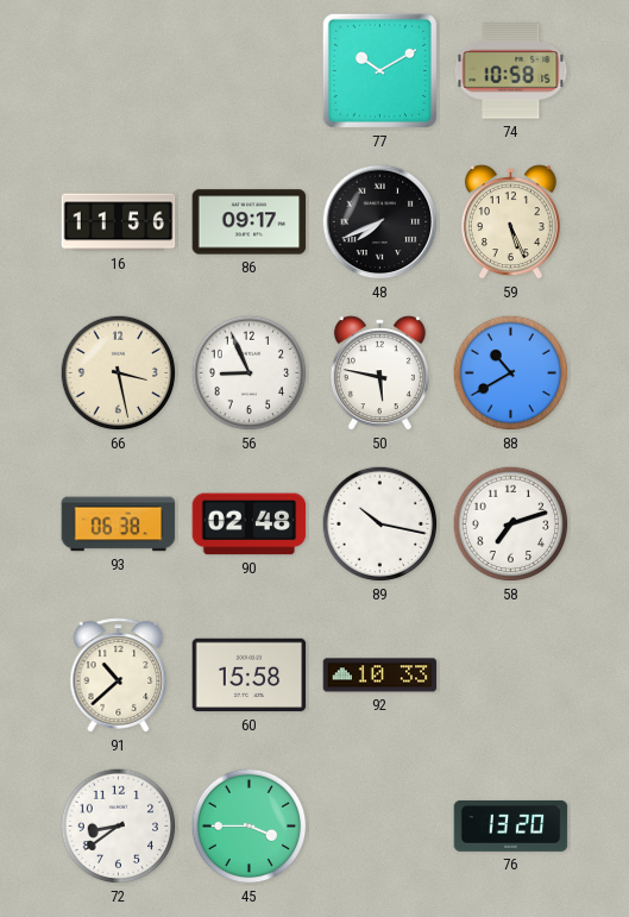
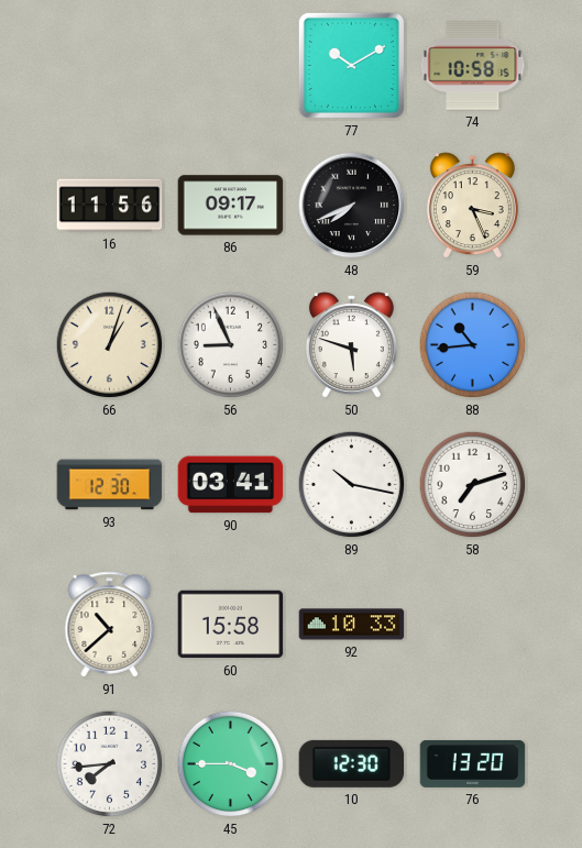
59: 5:26 -> 3:26
66: 3:28 -> 1:03
50: 5:47 -> 5:48
88: 10:40 -> 10:44
93: 06:38 -> 12:30
90: 02:48 -> 03:41
72: 8:39 -> 7:44
10: none -> 12:30
